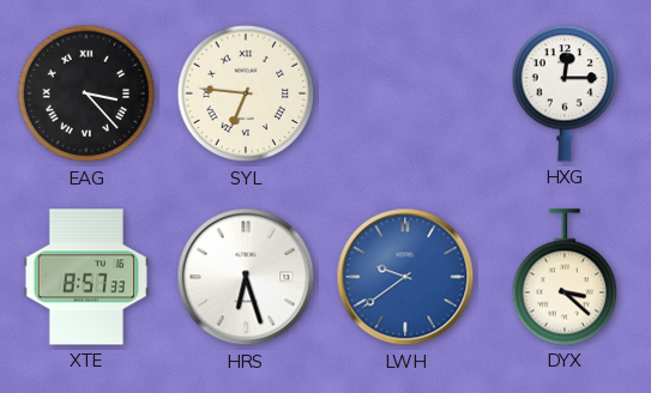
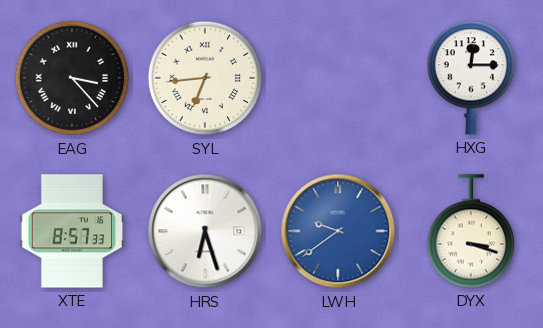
SYL: 6:46 -> 6:44
DYX: 3:22 -> 3:18
